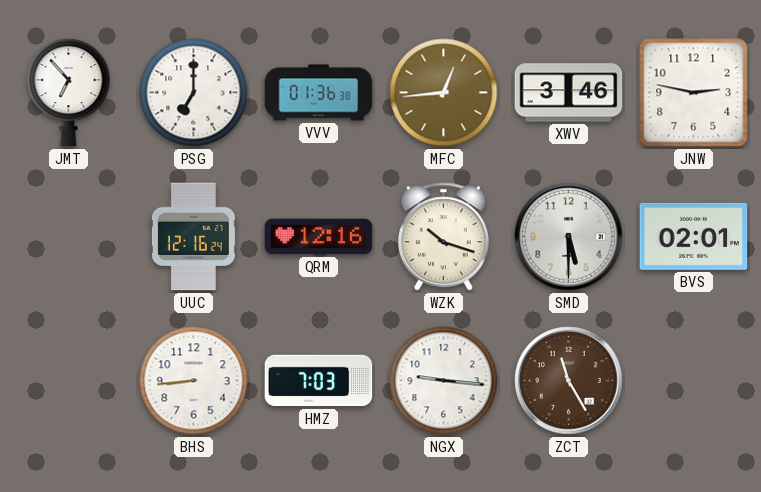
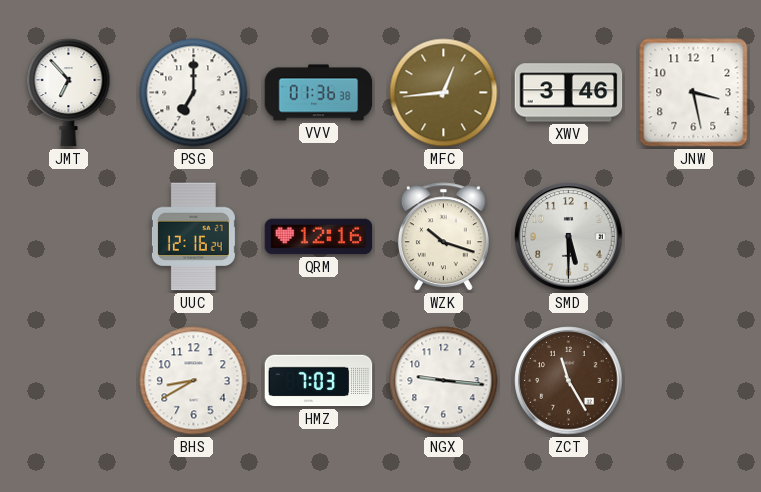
JNW: 2:47 -> 3:28
BVS: 02:01 -> none
BHS: 8:44 -> 8:40
